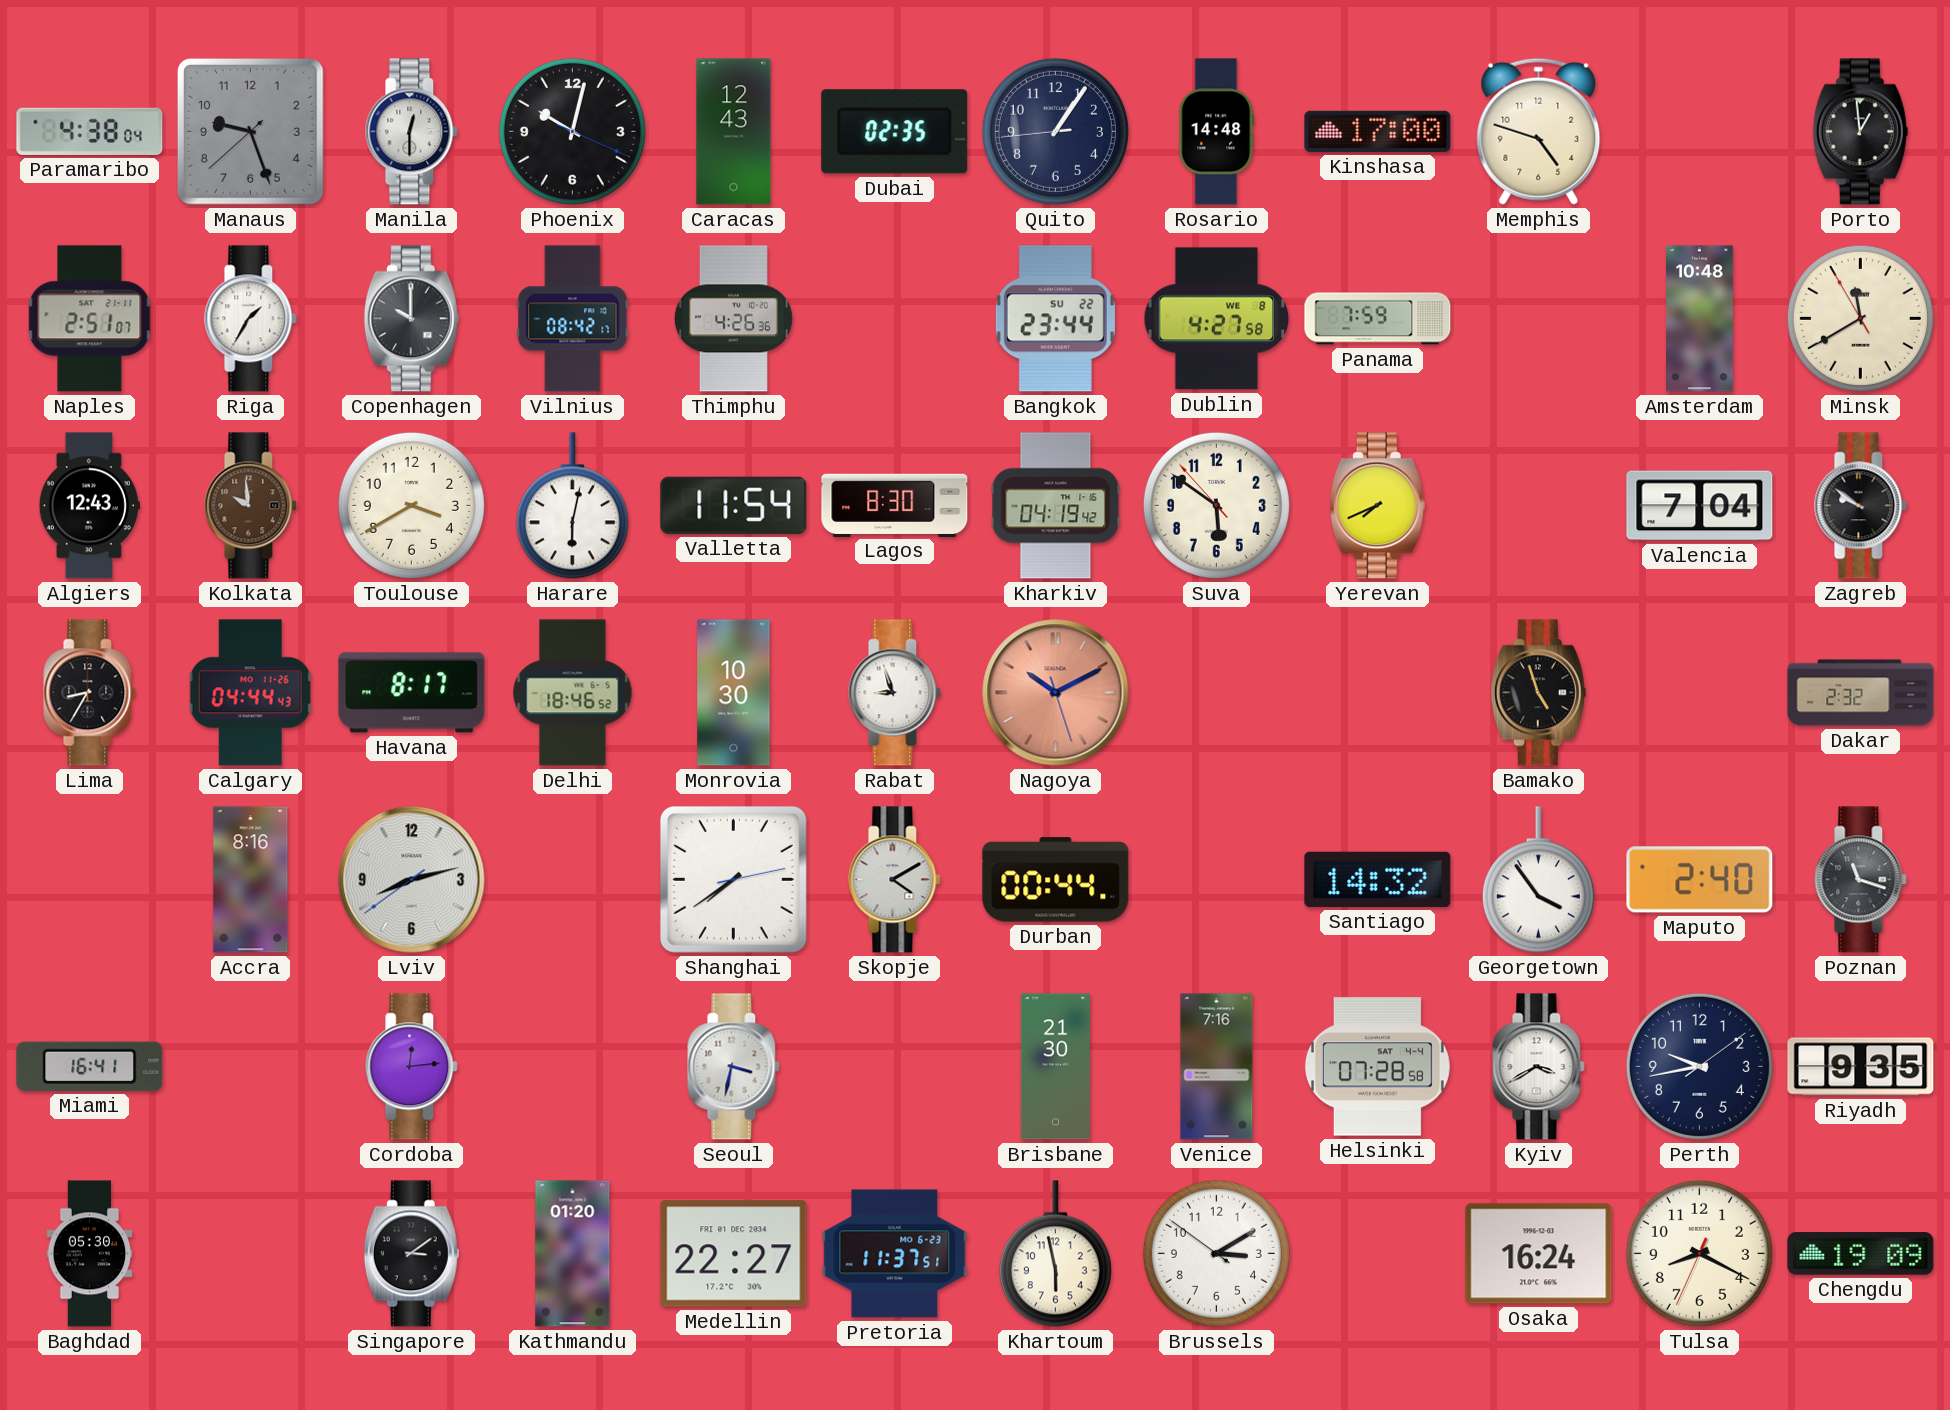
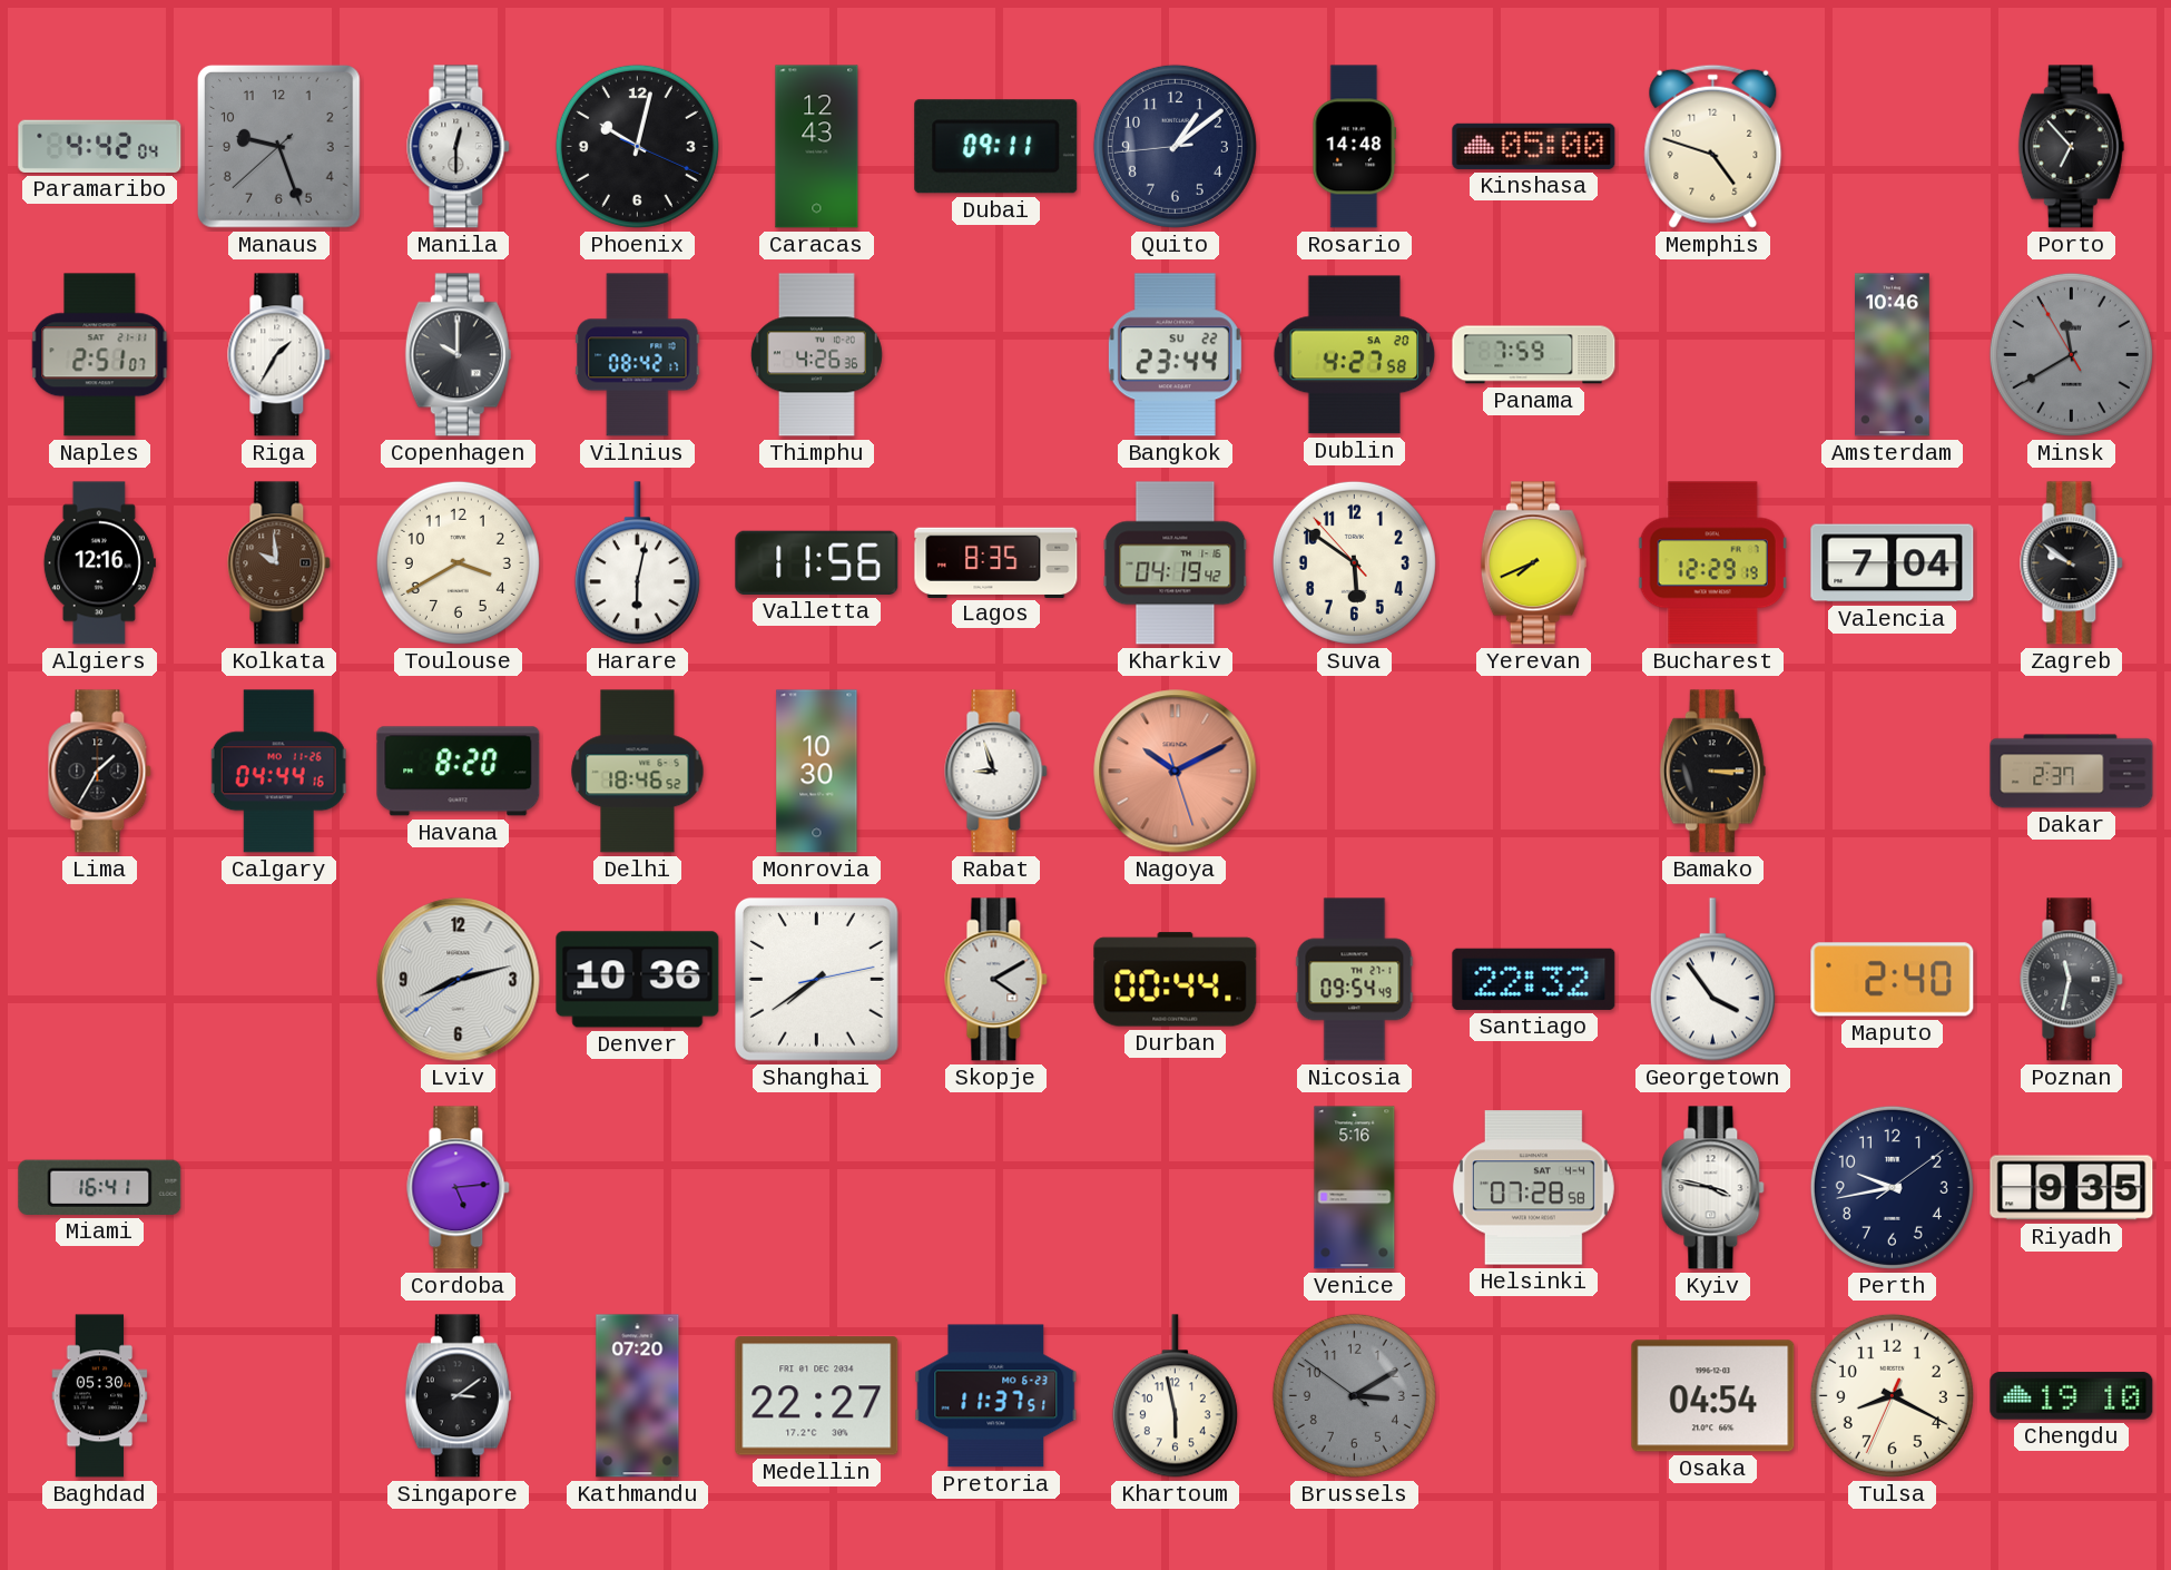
Paramaribo: 4:38 -> 4:42
Dubai: 02:35 -> 09:11
Quito: 1:05 -> 1:08
Kinshasa: 17:00 -> 05:00
Porto: 12:59 -> 6:53
Dublin date: WE 8 -> SA 20
Amsterdam: 10:48 -> 10:46
Minsk dial: cream -> grey
Algiers: 12:43 -> 12:16
Valletta: 11:54 -> 11:56
Lagos: 8:30 -> 8:35
Bucharest: none -> 12:29
Lima: 8:35 -> 1:35
Calgary: 04:44:43 -> 04:44:16
Havana: 8:17 -> 8:20
Bamako: 4:57 -> 3:15
Dakar: 2:32 -> 2:37
Accra: 8:16 -> none
Denver: none -> 10:36
Nicosia: none -> 09:54
Santiago: 14:32 -> 22:32
Poznan: 11:18 -> 11:32
Cordoba: 12:14 -> 5:14
Seoul: 3:32 -> none
Brisbane: 21:30 -> none
Venice: 7:16 -> 5:16
Kyiv: 3:40 -> 3:47
Kathmandu: 01:20 -> 07:20
Brussels dial: white -> grey
Osaka: 16:24 -> 04:54
Chengdu: 19:09 -> 19:10
